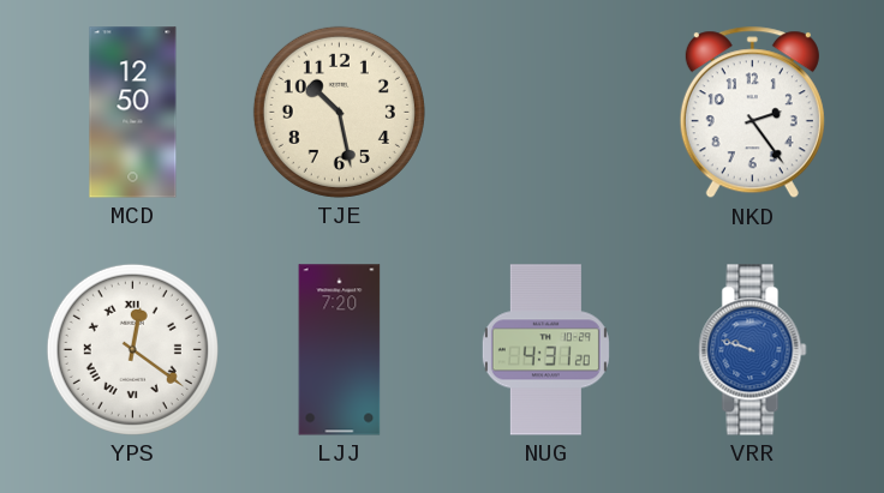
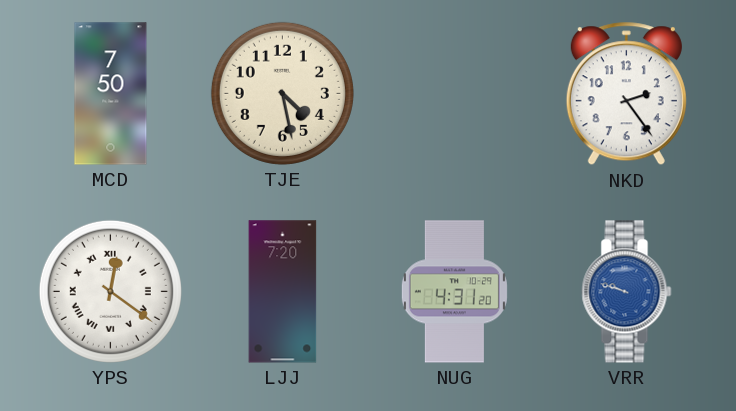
MCD: 12:50 -> 7:50
TJE: 10:28 -> 4:28
